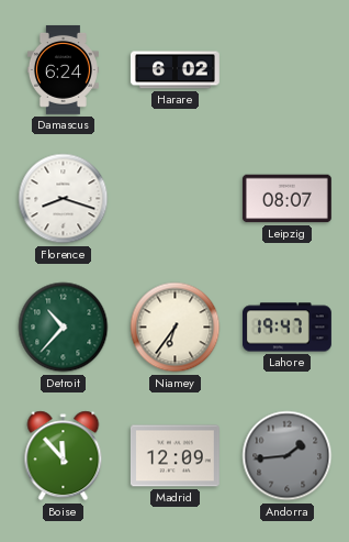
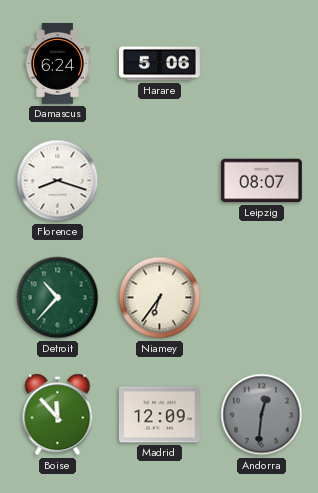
Harare: 6:02 -> 5:06
Lahore: 19:47 -> none
Andorra: 1:44 -> 12:31
